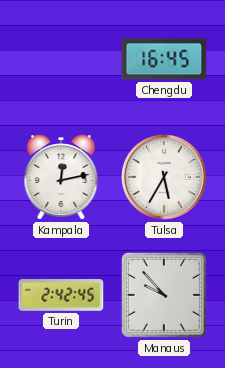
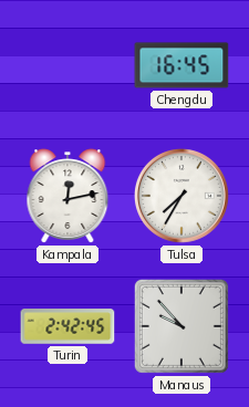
Tulsa: 5:35 -> 7:35
